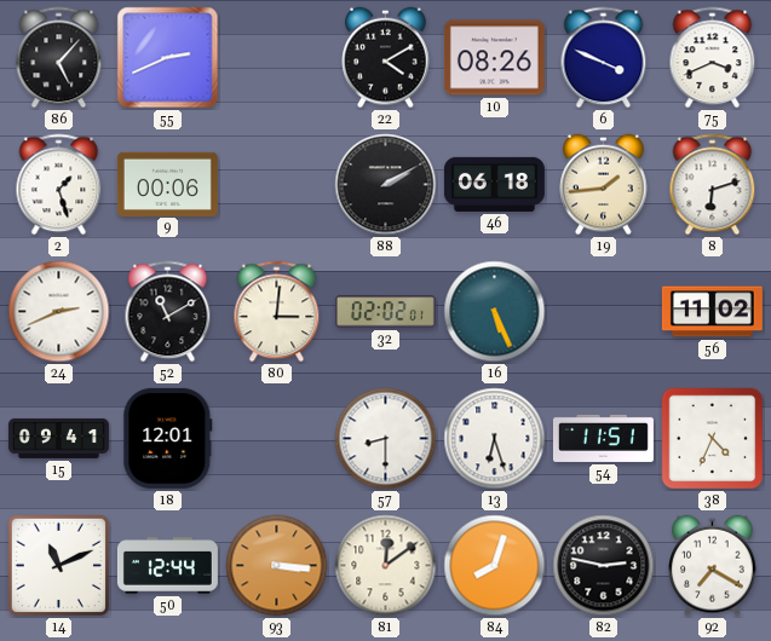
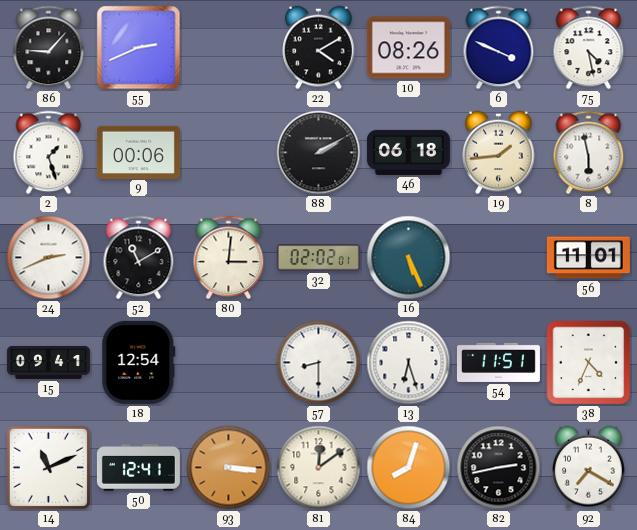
86: 5:07 -> 9:07
75: 3:41 -> 4:28
8: 6:12 -> 5:58
56: 11:02 -> 11:01
18: 12:01 -> 12:54
50: 12:44 -> 12:41
82: 2:47 -> 2:43
